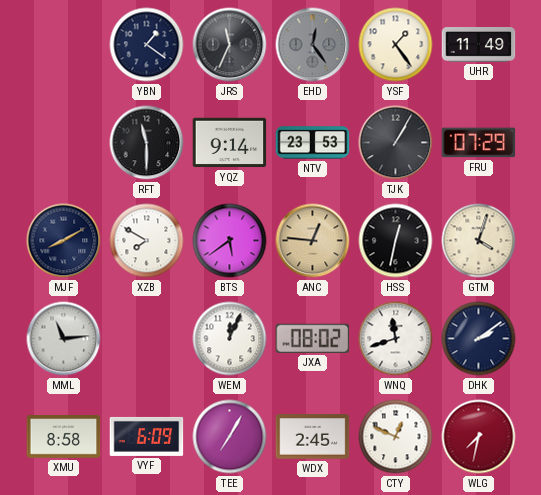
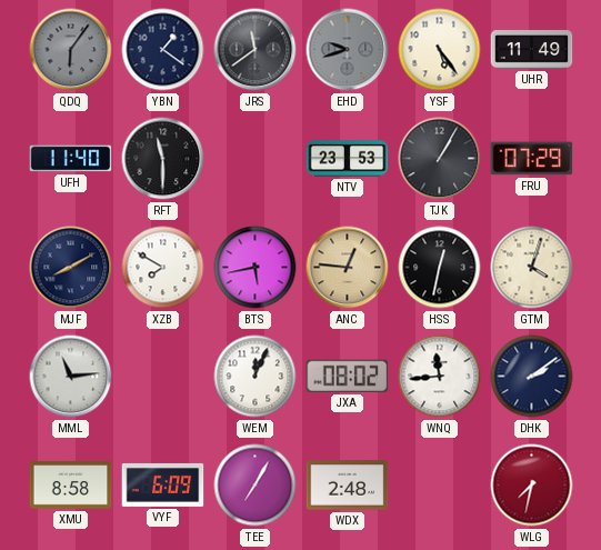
QDQ: none -> 6:06
JRS: 11:34 -> 11:39
EHD: 12:24 -> 9:42
YSF: 1:24 -> 5:24
UFH: none -> 11:40
YQZ: 9:14 -> none
BTS: 5:39 -> 5:43
WNQ: 11:42 -> 11:44
WDX: 2:45 -> 2:48
CTY: 12:49 -> none
